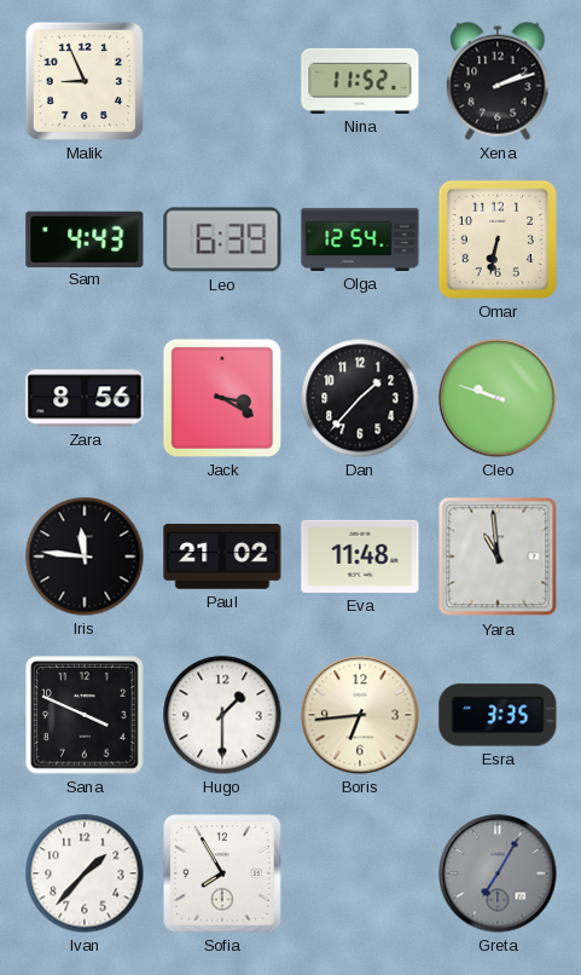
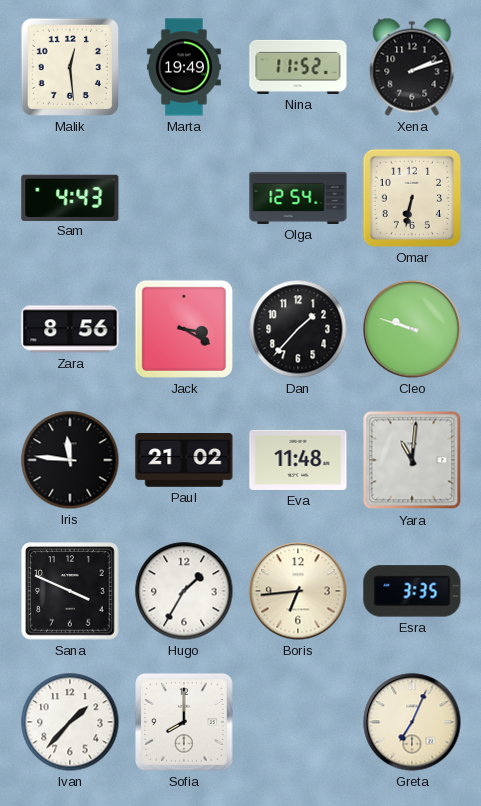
Malik: 8:56 -> 12:29
Marta: none -> 19:49
Leo: 6:39 -> none
Yara: 10:59 -> 11:01
Hugo: 1:30 -> 1:35
Sofia: 7:55 -> 8:00
Greta: 7:05 -> 7:04
Greta dial: grey -> cream
